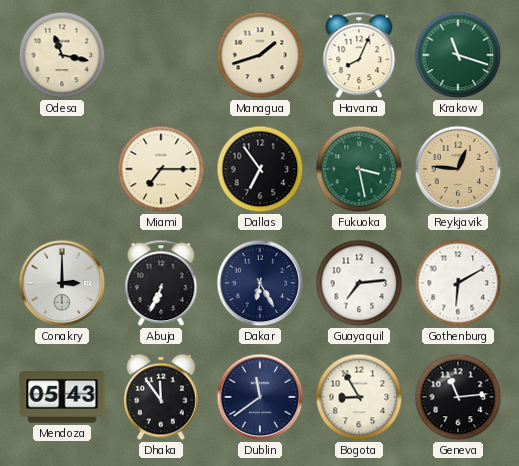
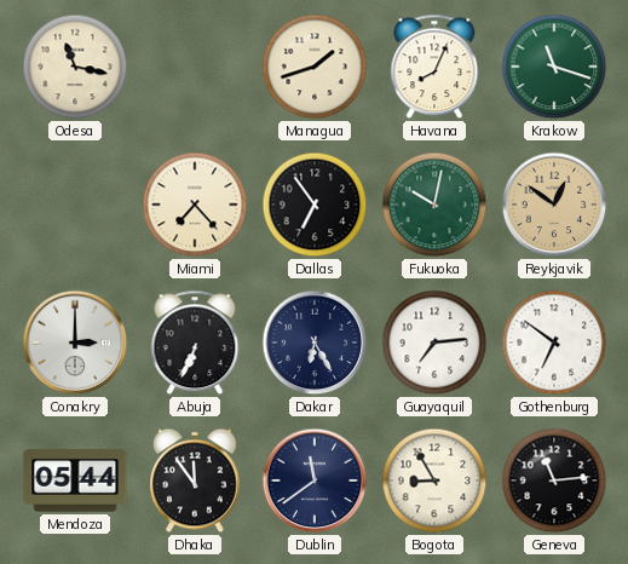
Miami: 7:15 -> 7:23
Fukuoka: 3:28 -> 10:02
Reykjavik: 12:46 -> 12:51
Gothenburg: 6:10 -> 6:51
Mendoza: 05:43 -> 05:44
